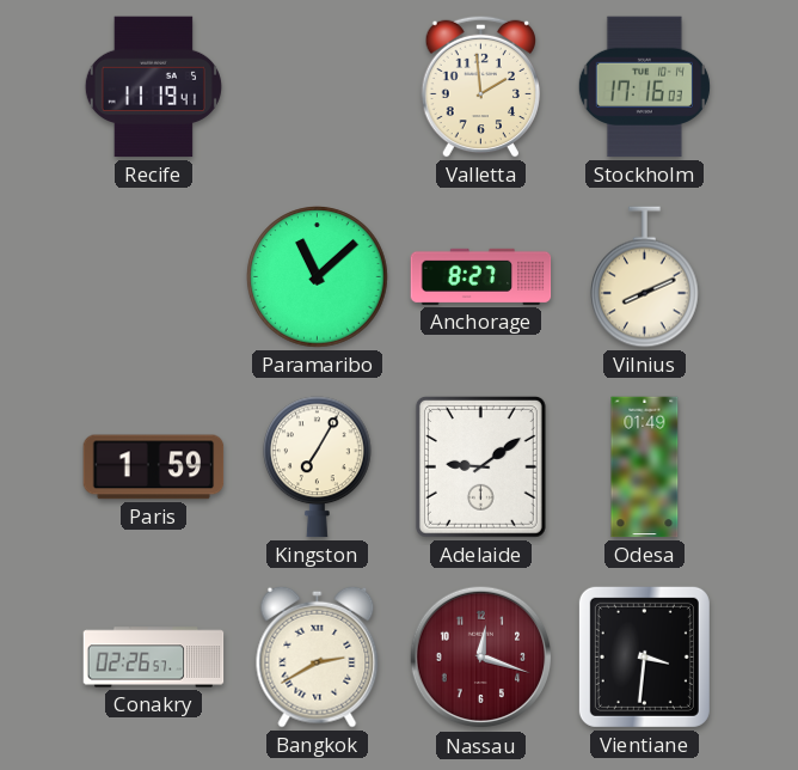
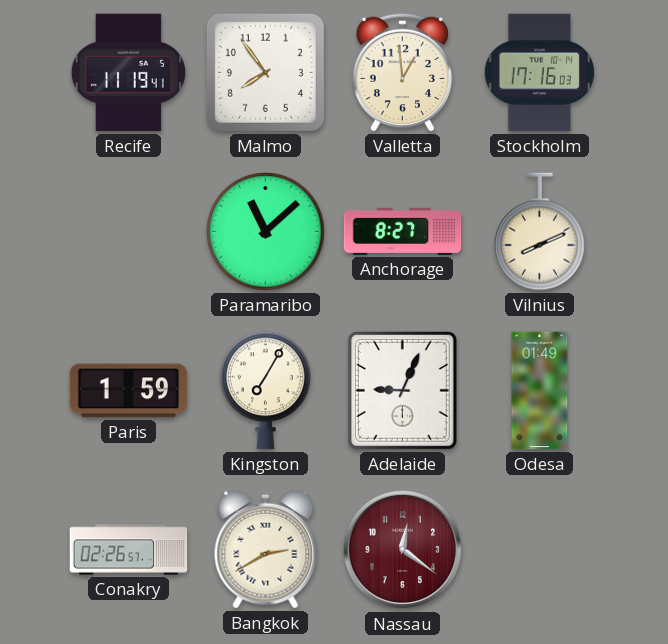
Malmo: none -> 7:54
Valletta: 1:59 -> 12:59
Adelaide: 9:09 -> 9:04
Nassau: 12:18 -> 12:21
Vientiane: 3:31 -> none
